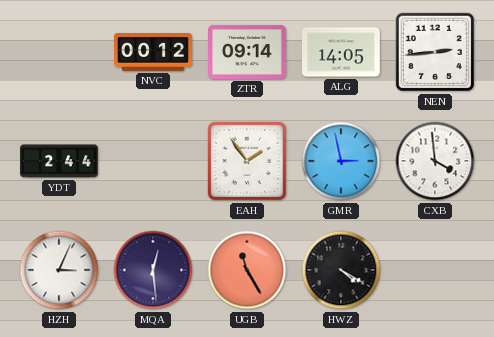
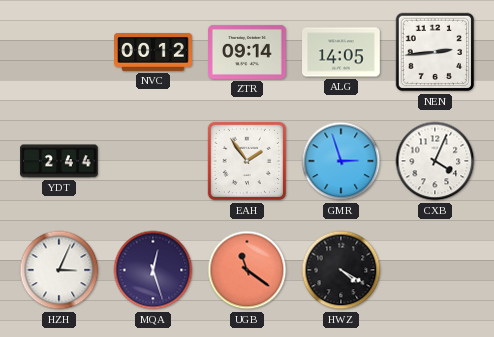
GMR: 2:58 -> 2:57
CXB: 3:59 -> 4:04
MQA: 12:29 -> 12:27
UGB: 11:25 -> 11:21
